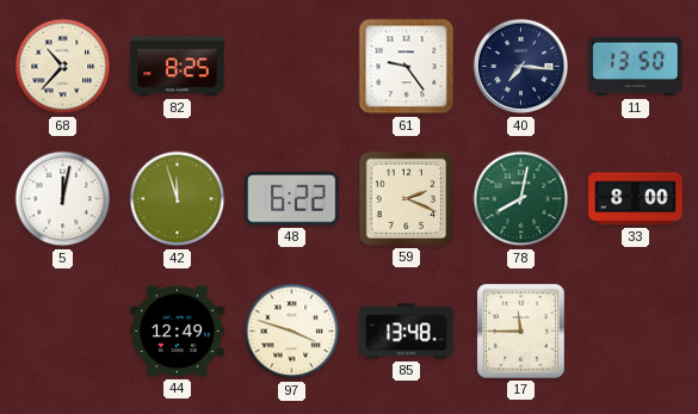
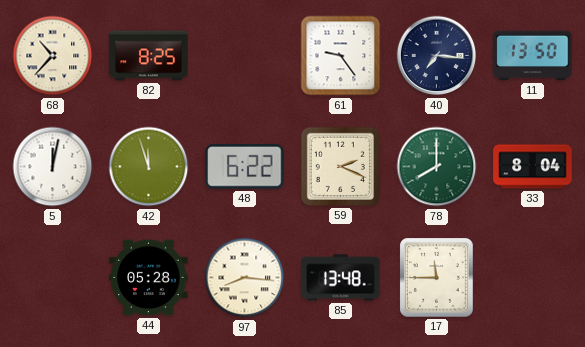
78: 8:02 -> 8:00
33: 8:00 -> 8:04
44: 12:49 -> 05:28
97: 3:48 -> 8:16
